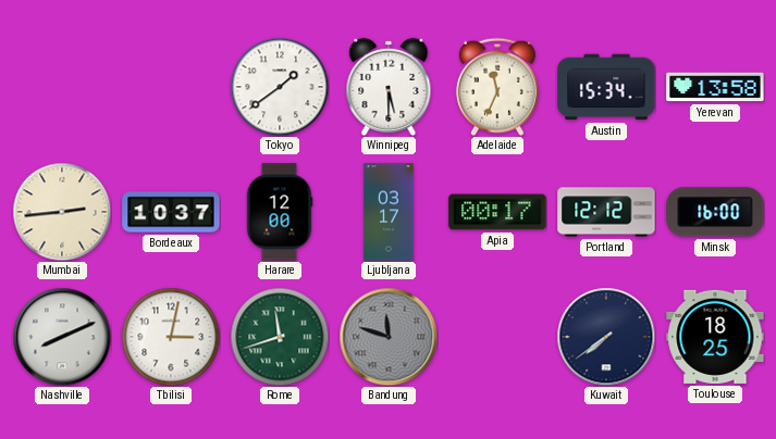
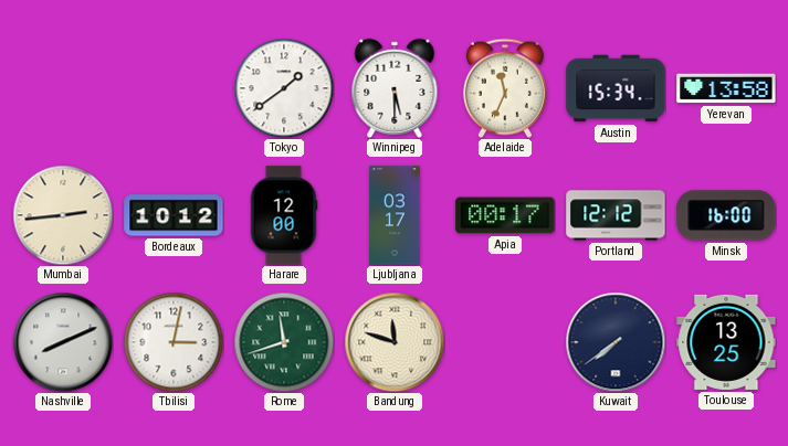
Bordeaux: 10:37 -> 10:12
Bandung dial: grey -> cream
Toulouse: 18:25 -> 13:25
